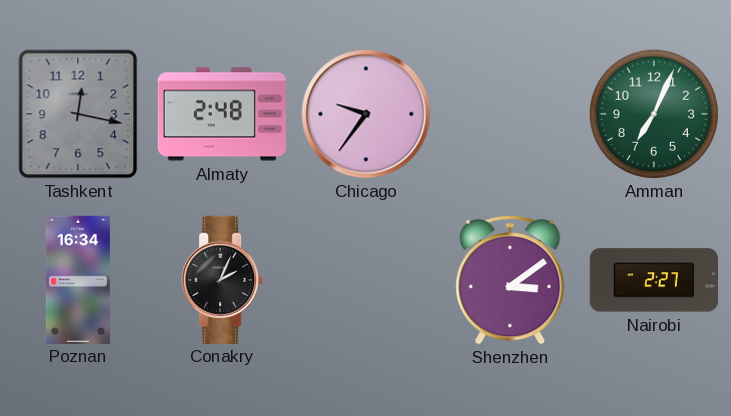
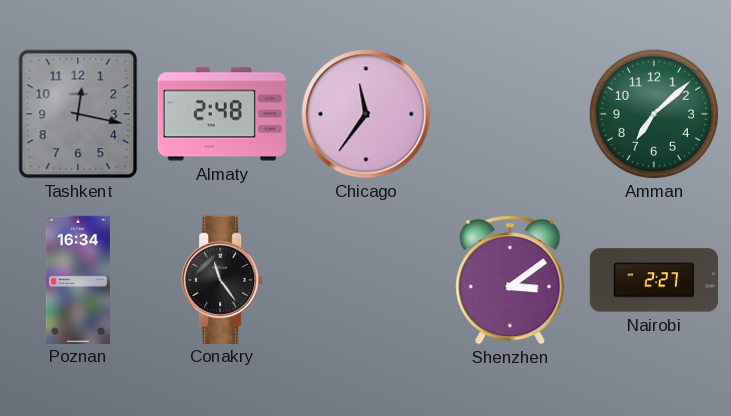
Chicago: 9:36 -> 11:36
Amman: 7:04 -> 7:08
Conakry: 2:04 -> 11:24
